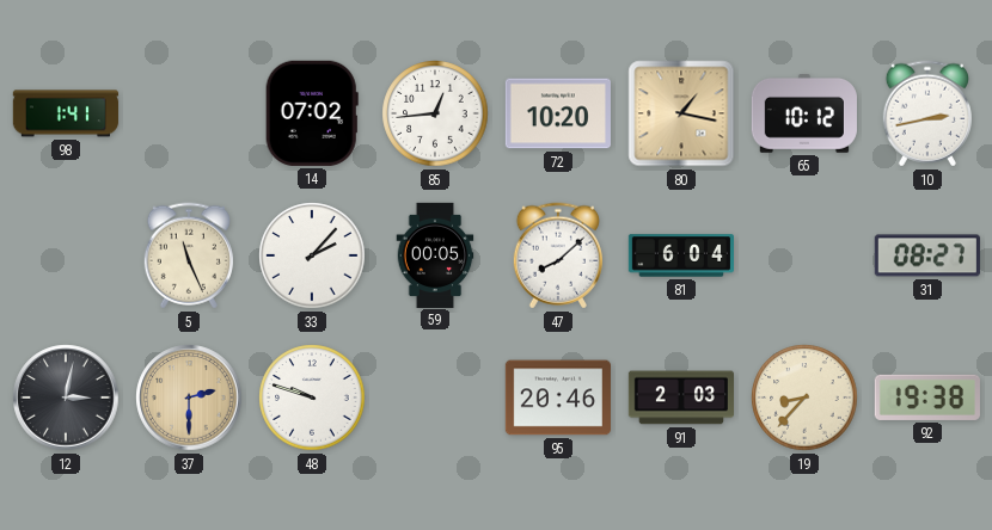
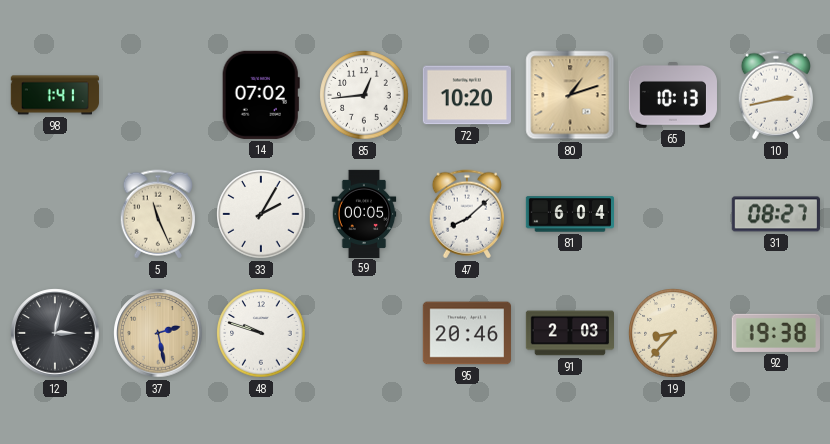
80: 1:17 -> 1:12
65: 10:12 -> 10:13
33: 2:07 -> 2:05
37: 2:30 -> 2:28
